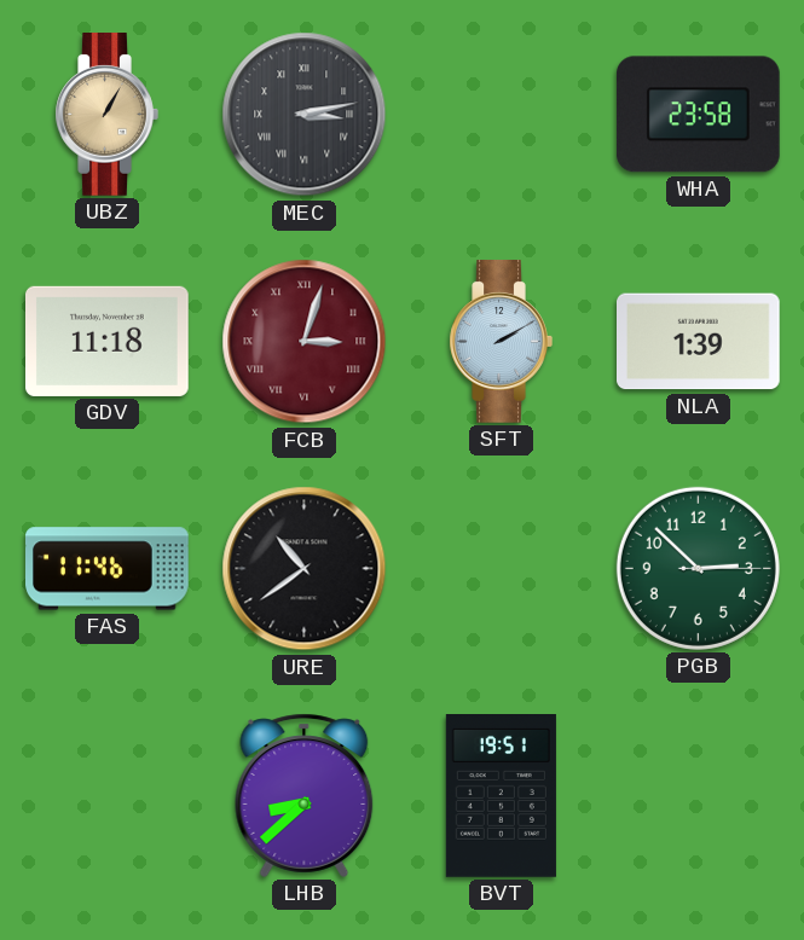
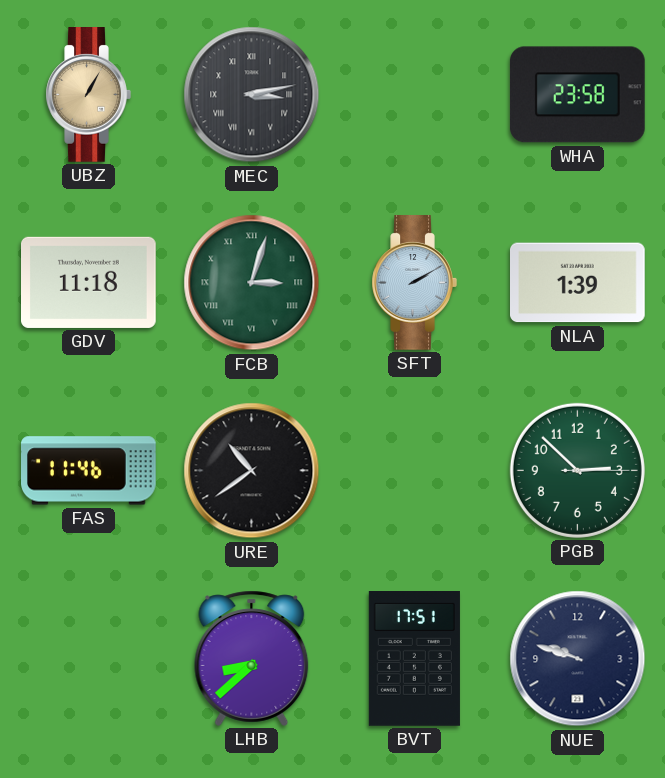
FCB dial: burgundy -> green
BVT: 19:51 -> 17:51
NUE: none -> 9:48
